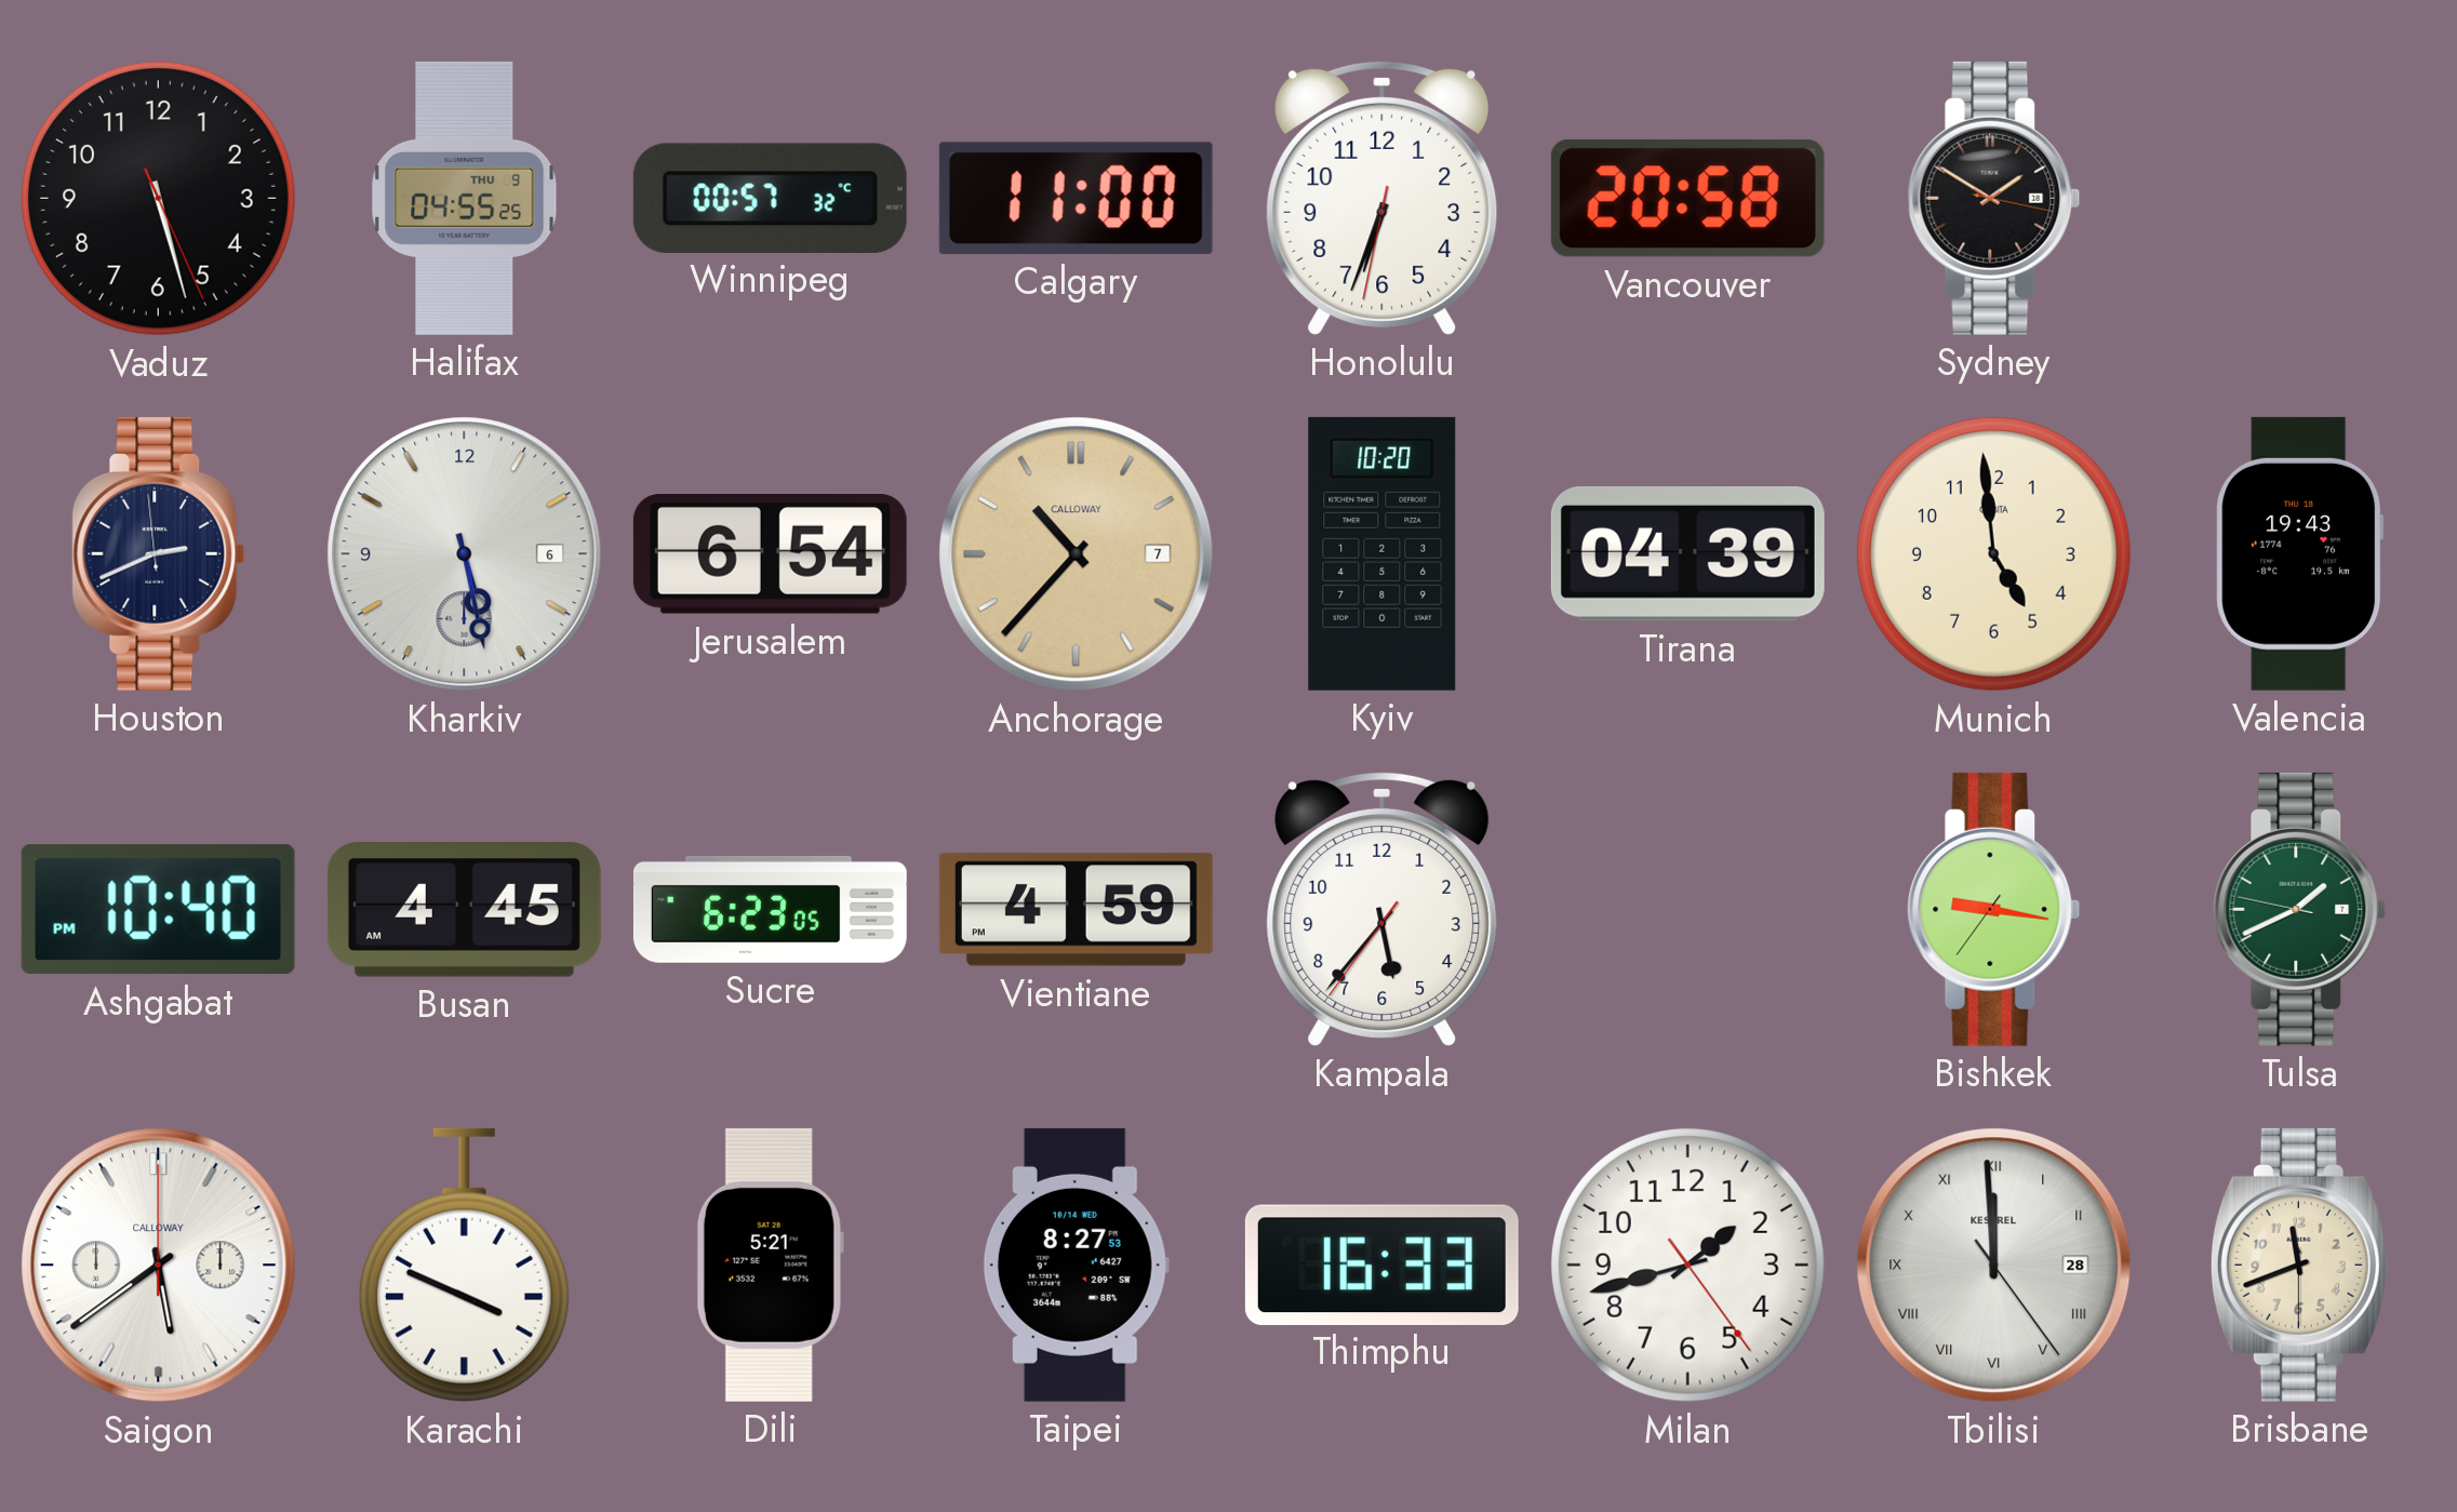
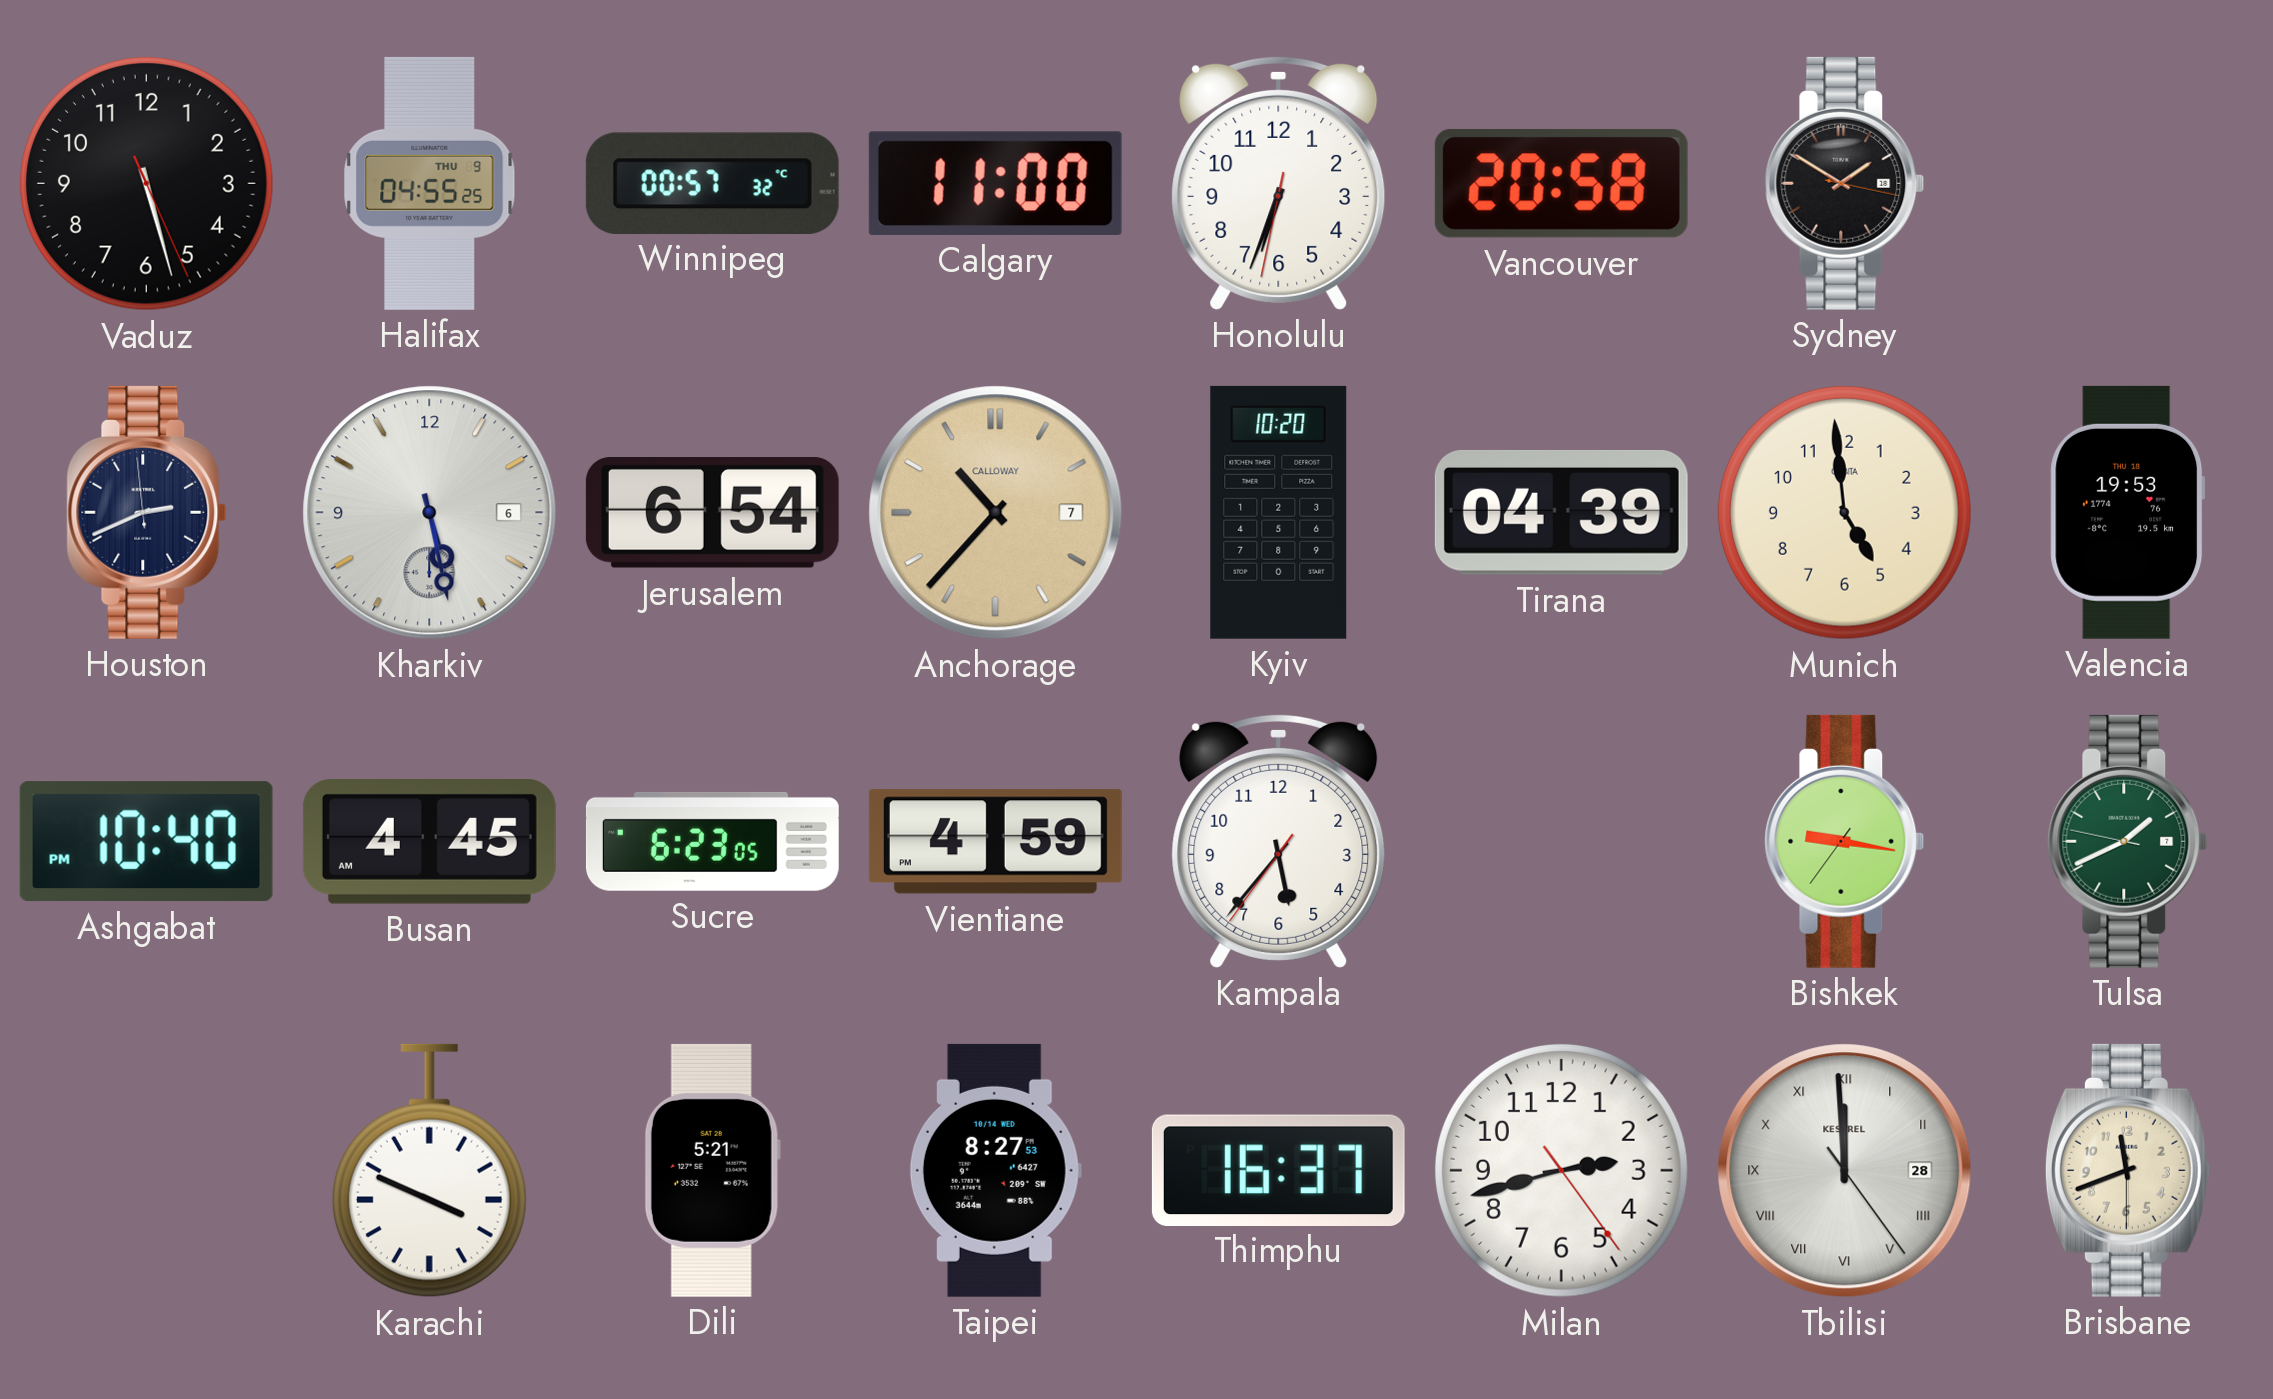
Valencia: 19:43 -> 19:53
Saigon: 5:39 -> none
Thimphu: 16:33 -> 16:37
Milan: 1:42 -> 2:42
